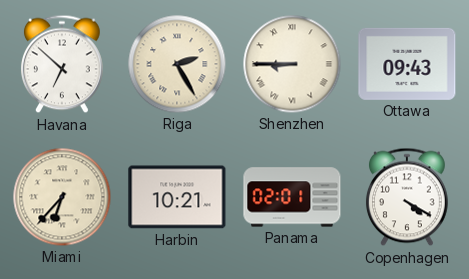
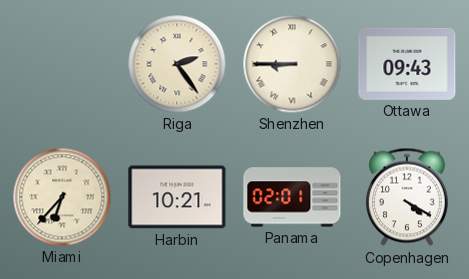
Havana: 6:52 -> none
Riga: 2:25 -> 2:24
